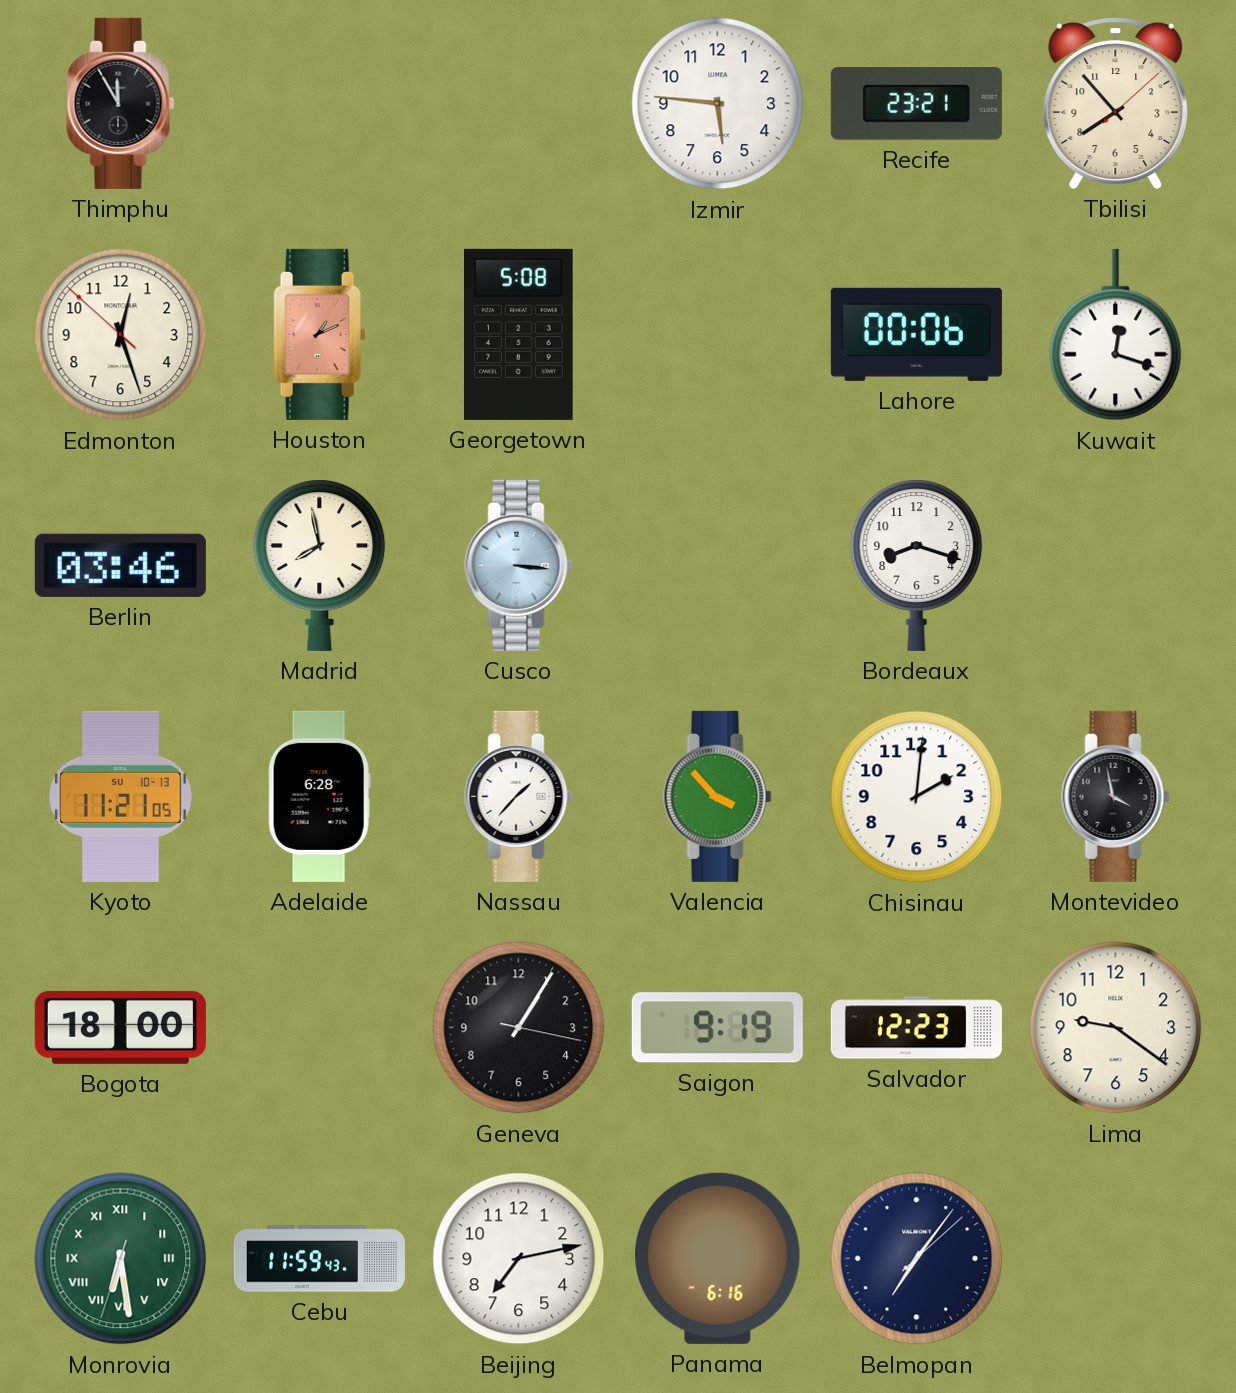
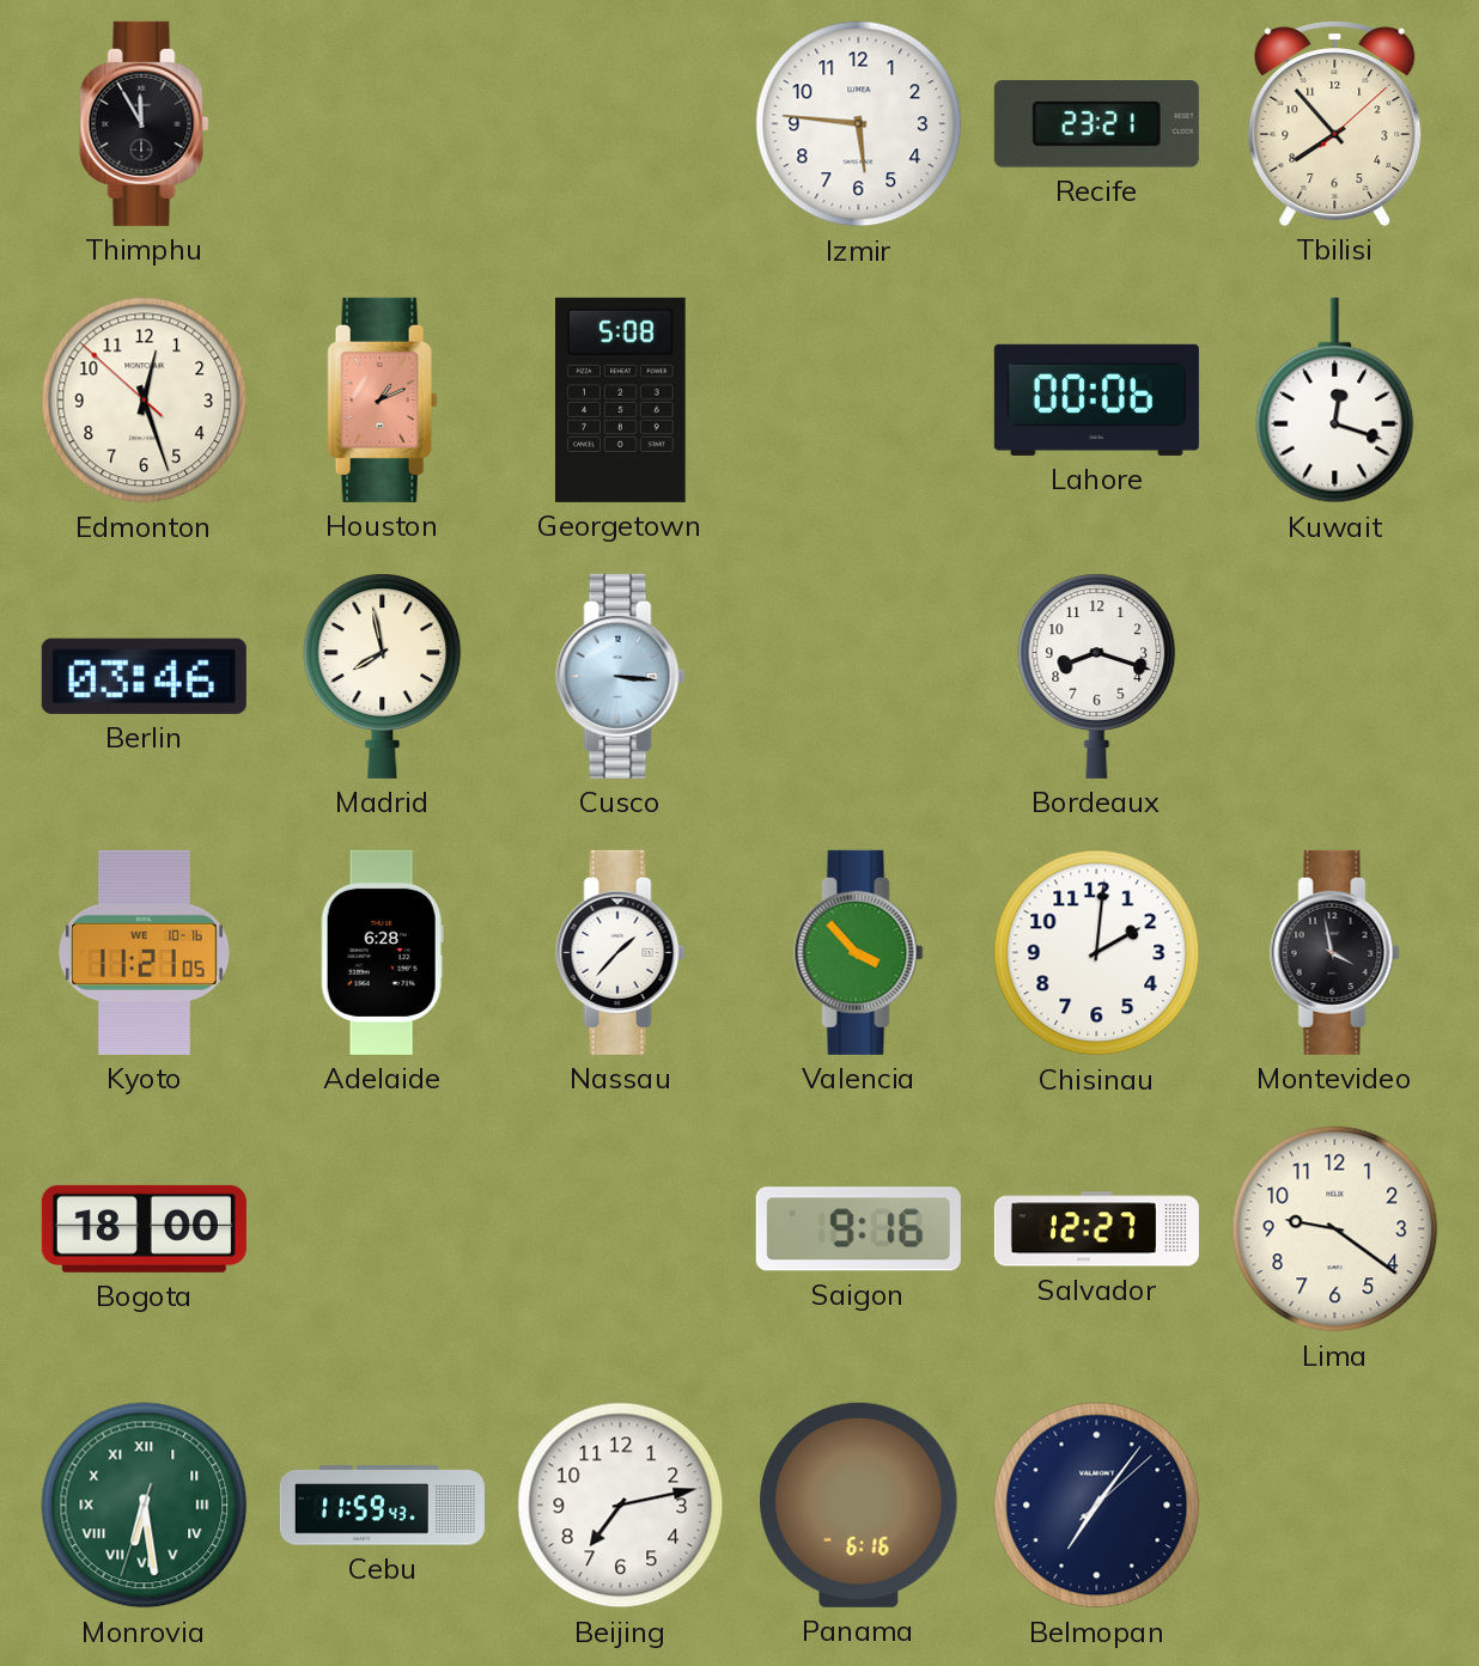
Kyoto date: SU 10-13 -> WE 10-16
Geneva: 1:05 -> none
Saigon: 9:19 -> 9:16
Salvador: 12:23 -> 12:27
